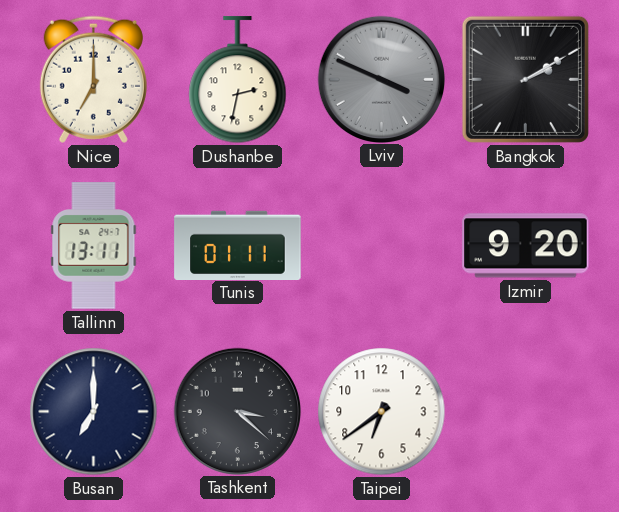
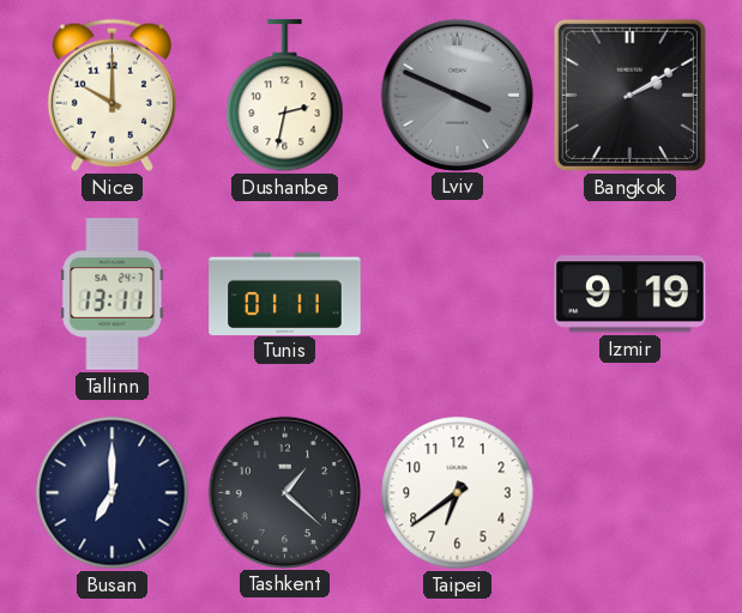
Nice: 7:00 -> 10:00
Izmir: 9:20 -> 9:19
Tashkent: 3:22 -> 1:22
